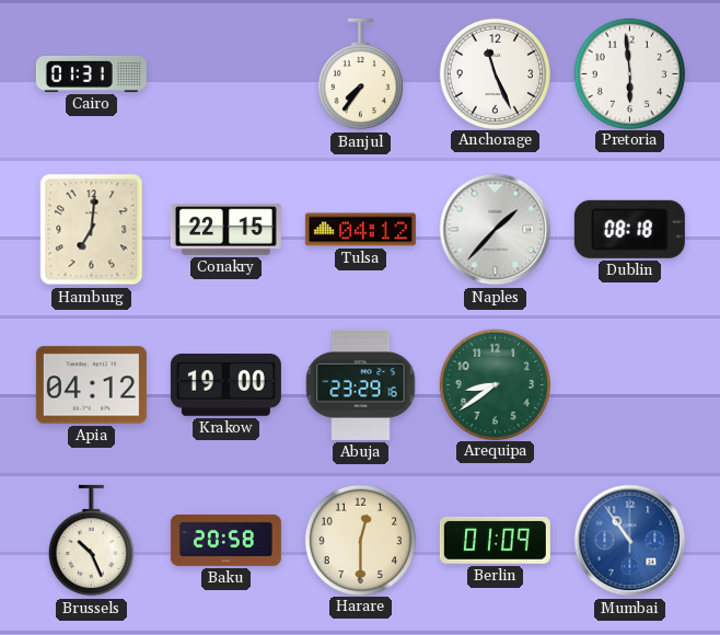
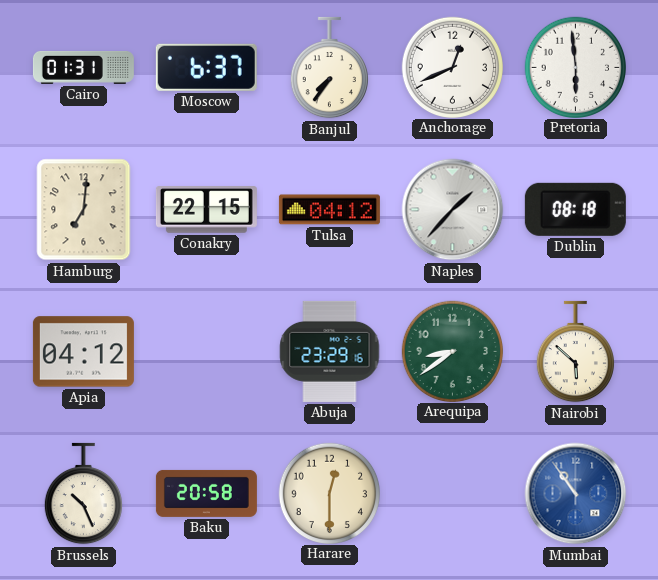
Moscow: none -> 6:37
Anchorage: 11:26 -> 12:41
Krakow: 19:00 -> none
Nairobi: none -> 5:52
Berlin: 01:09 -> none
